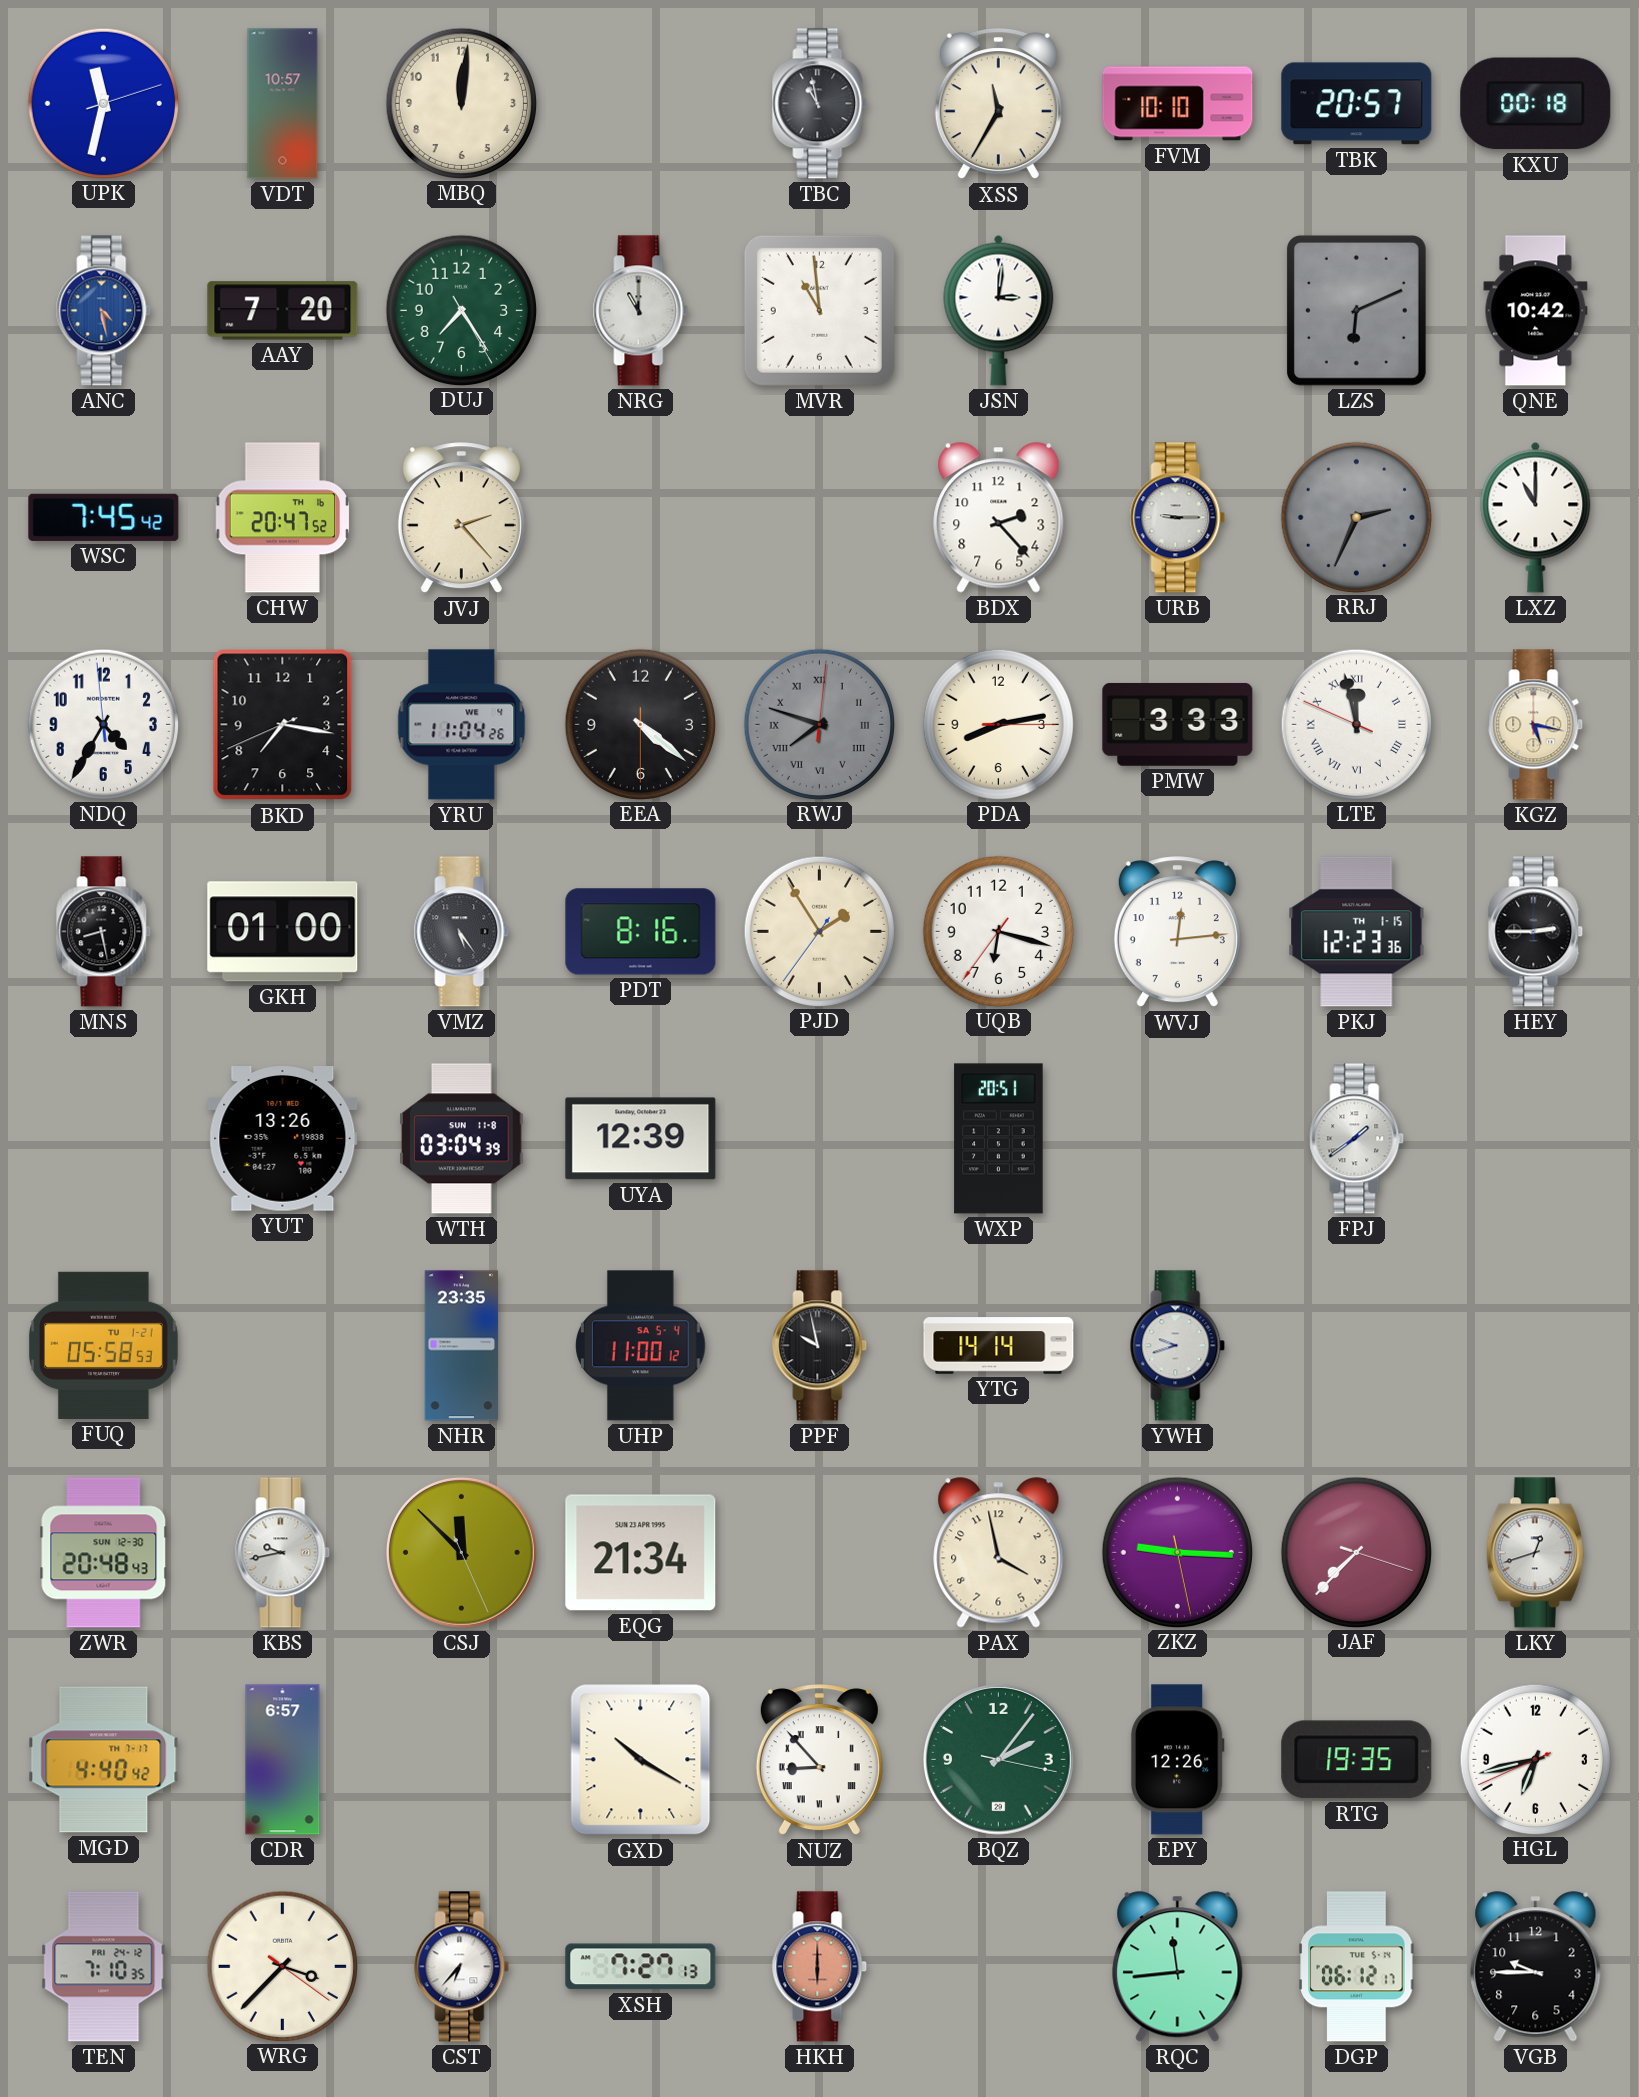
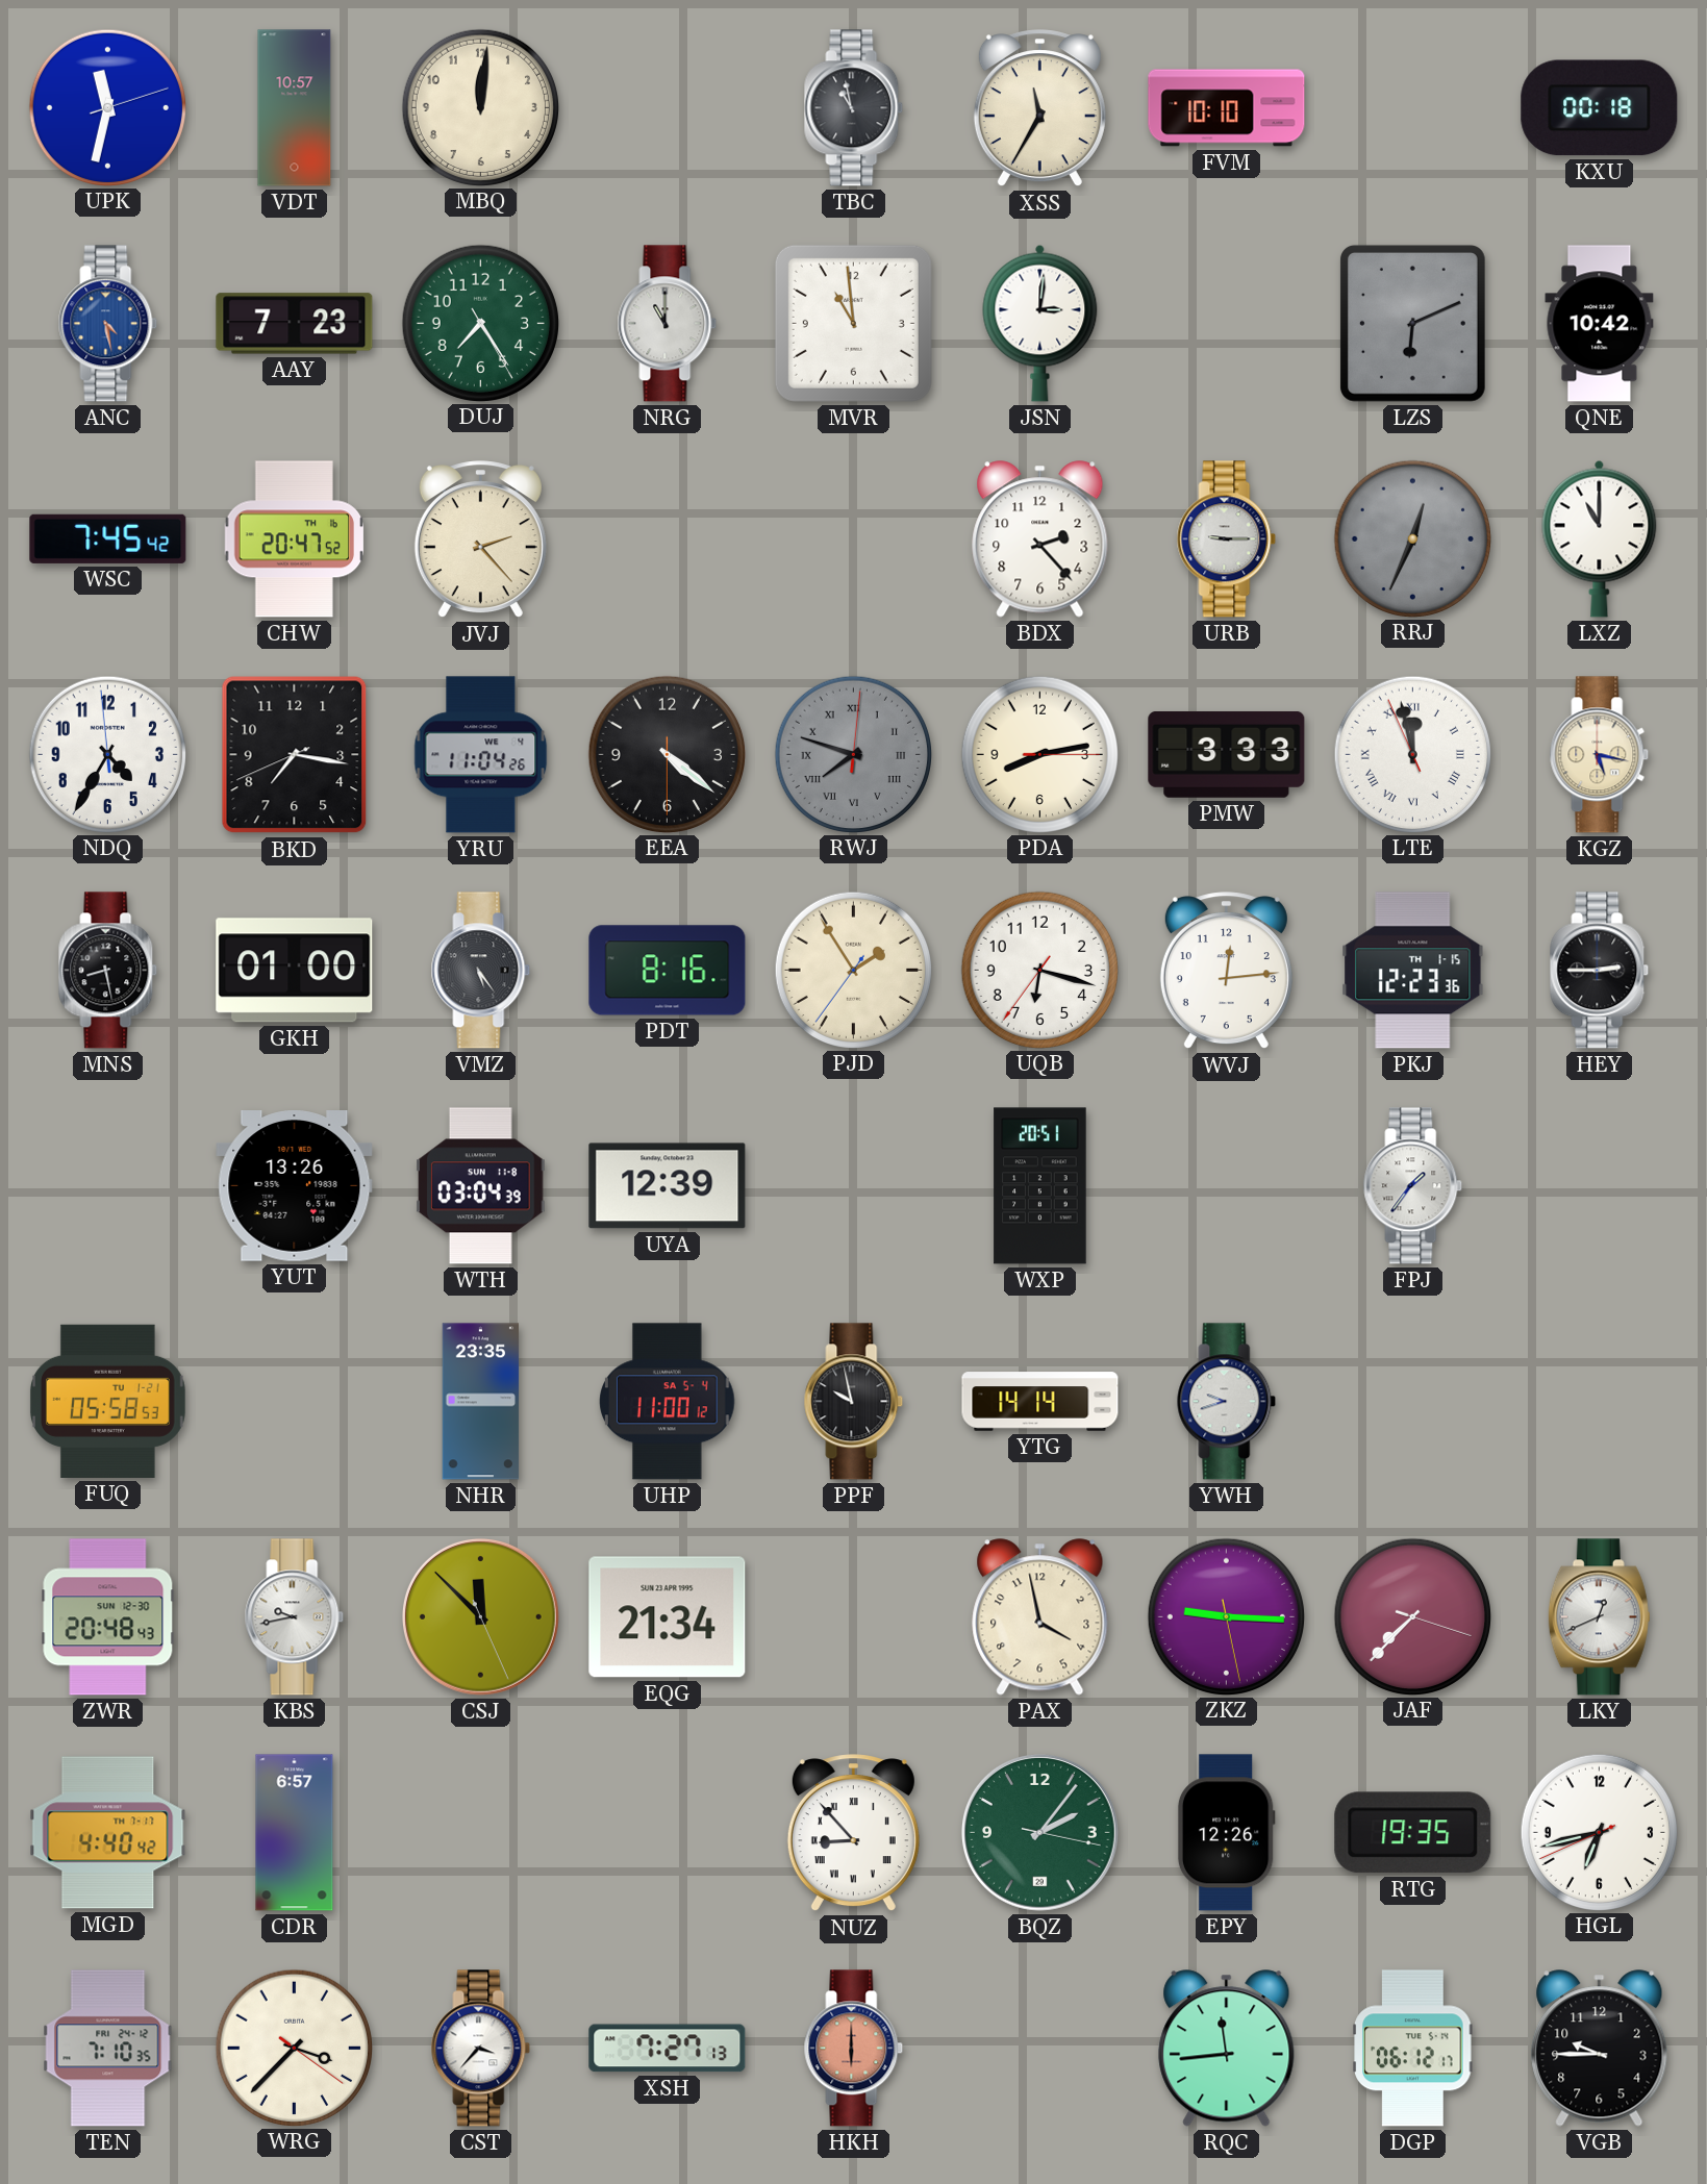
TBK: 20:57 -> none
AAY: 7:20 -> 7:23
RRJ: 2:34 -> 12:34
LTE: 11:57:49 -> 11:57:56
FPJ: 1:39 -> 1:36
LKY: 12:42 -> 12:41
GXD: 10:20 -> none
CST: 6:37 -> 3:37
